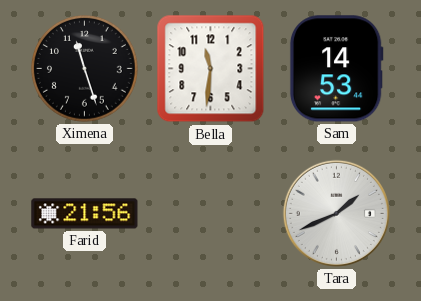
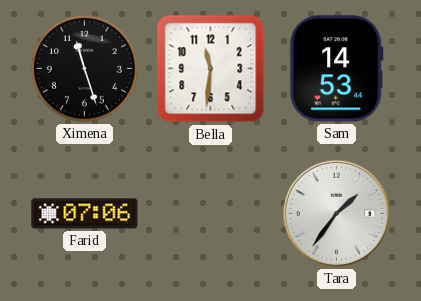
Farid: 21:56 -> 07:06
Tara: 1:41 -> 1:36
